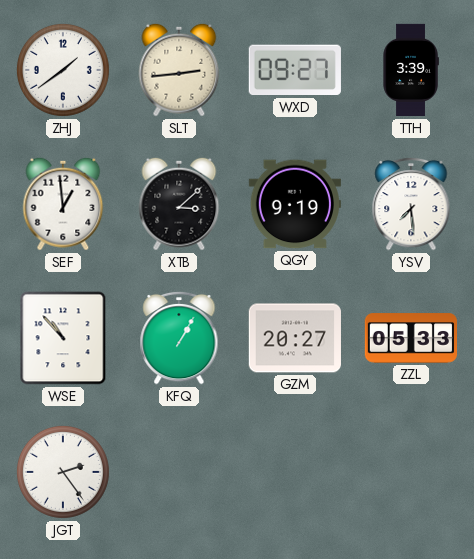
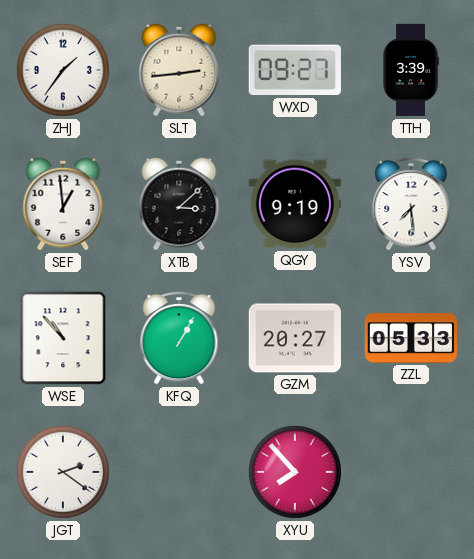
ZHJ: 1:39 -> 1:36
JGT: 2:24 -> 2:21
XYU: none -> 7:53
